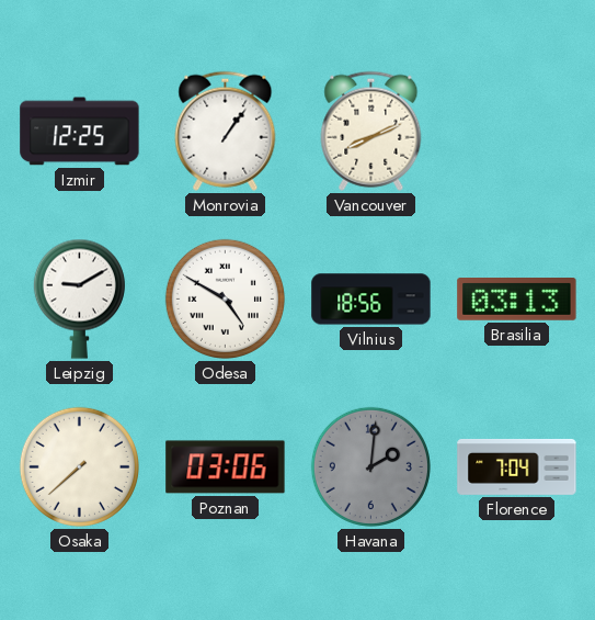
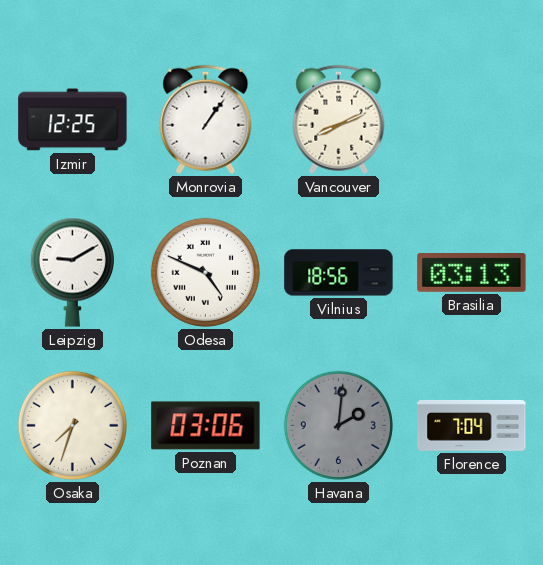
Odesa: 4:50 -> 4:49
Osaka: 7:38 -> 7:33
